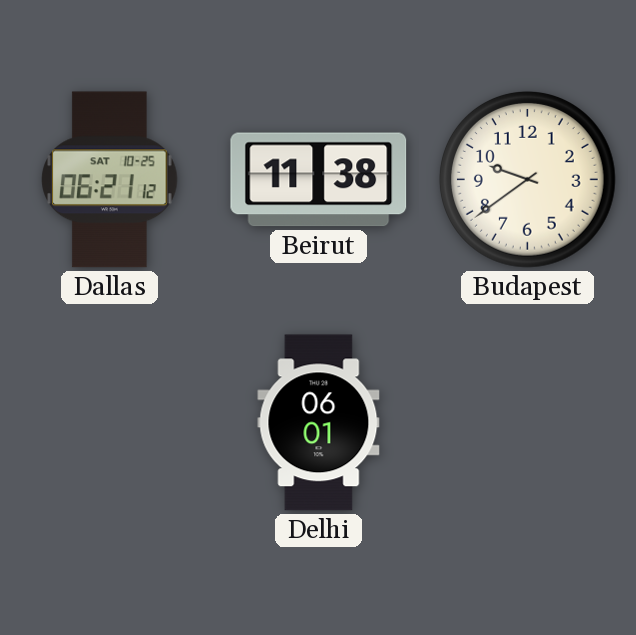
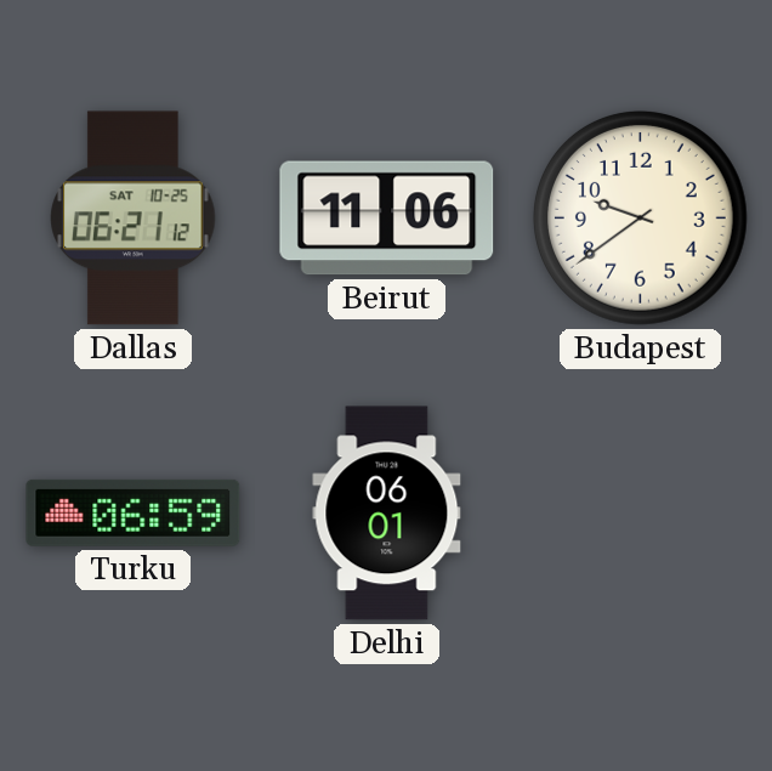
Beirut: 11:38 -> 11:06
Turku: none -> 06:59
